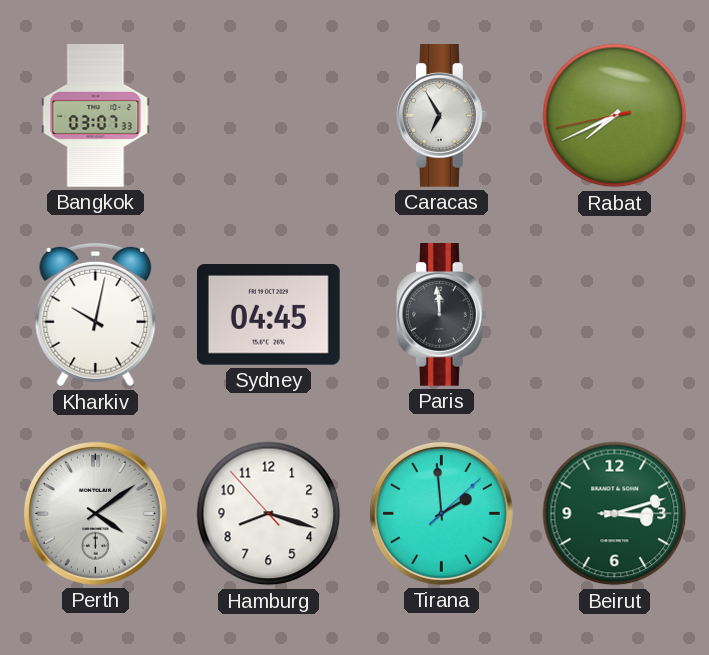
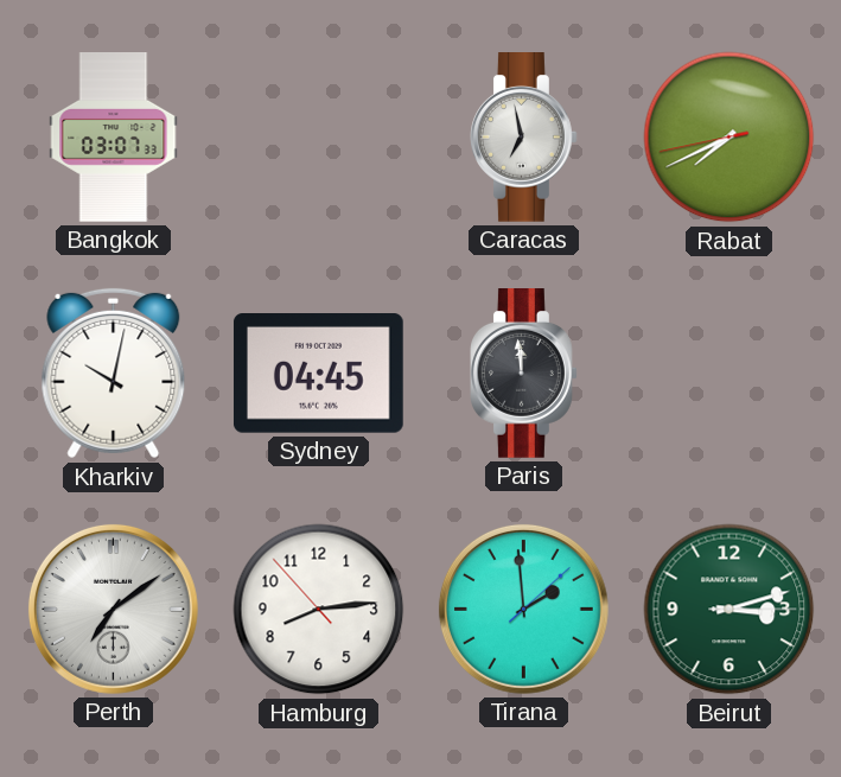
Caracas: 6:55 -> 6:58
Perth: 4:09 -> 7:09
Hamburg: 8:17 -> 8:13
